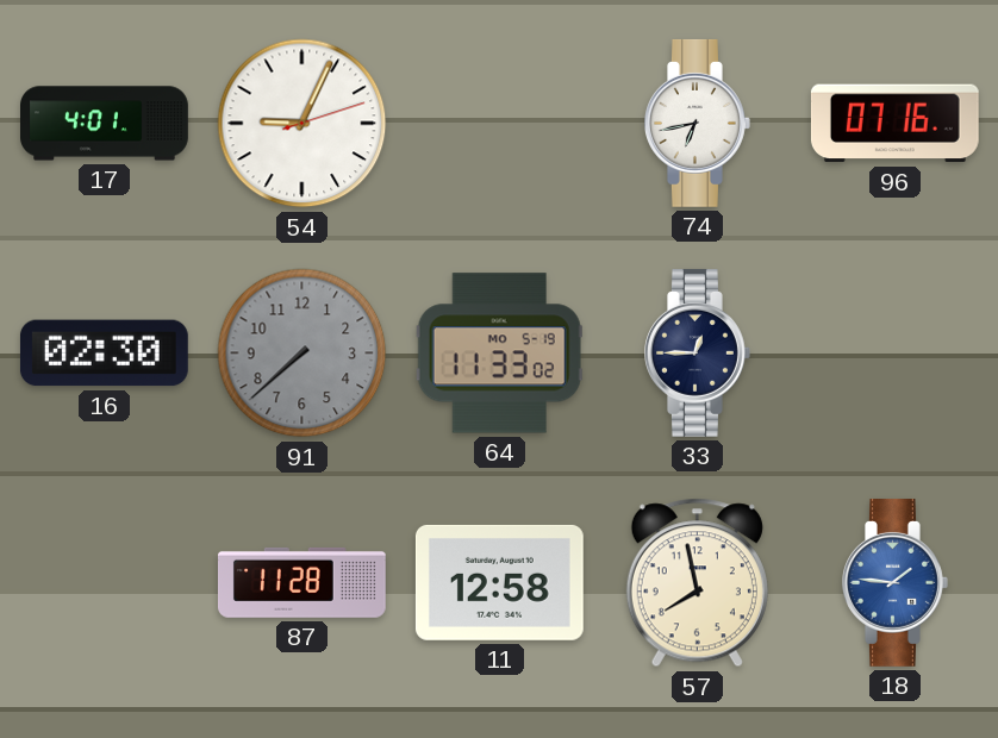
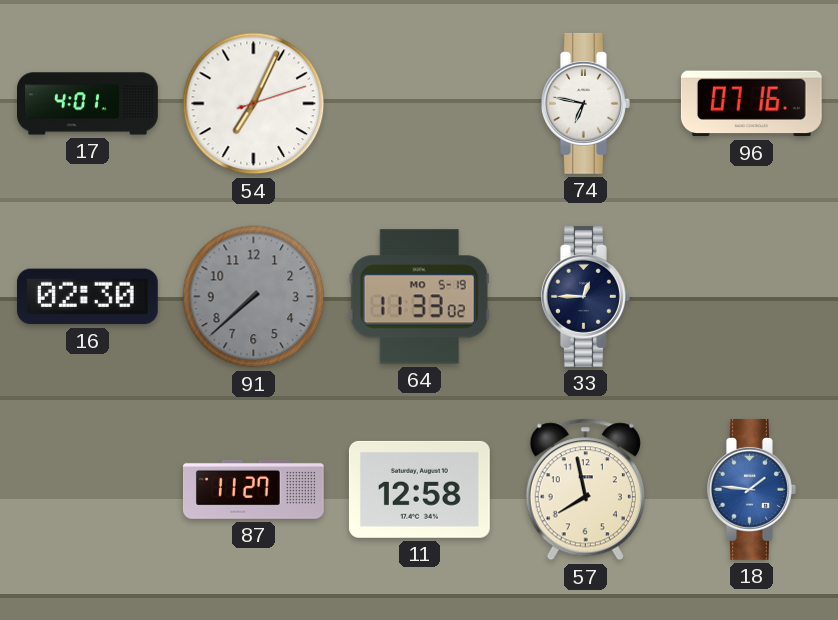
54: 9:04 -> 7:04
74: 6:43 -> 6:47
87: 11:28 -> 11:27
